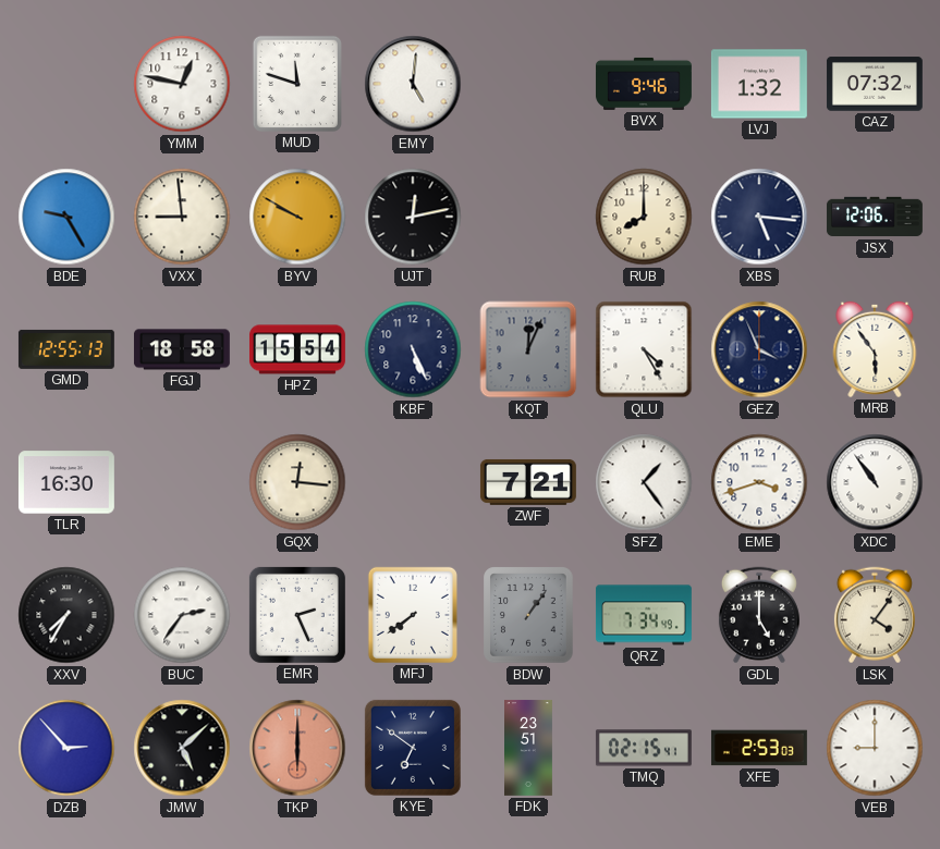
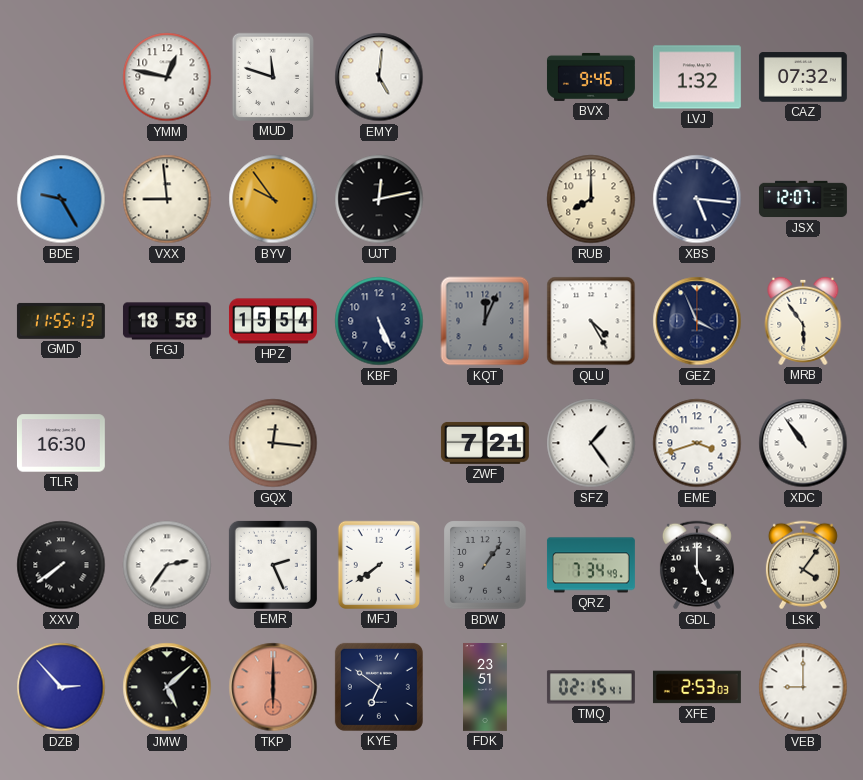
BYV: 9:50 -> 9:54
JSX: 12:06 -> 12:07
GMD: 12:55 -> 11:55
XXV: 7:35 -> 7:39
